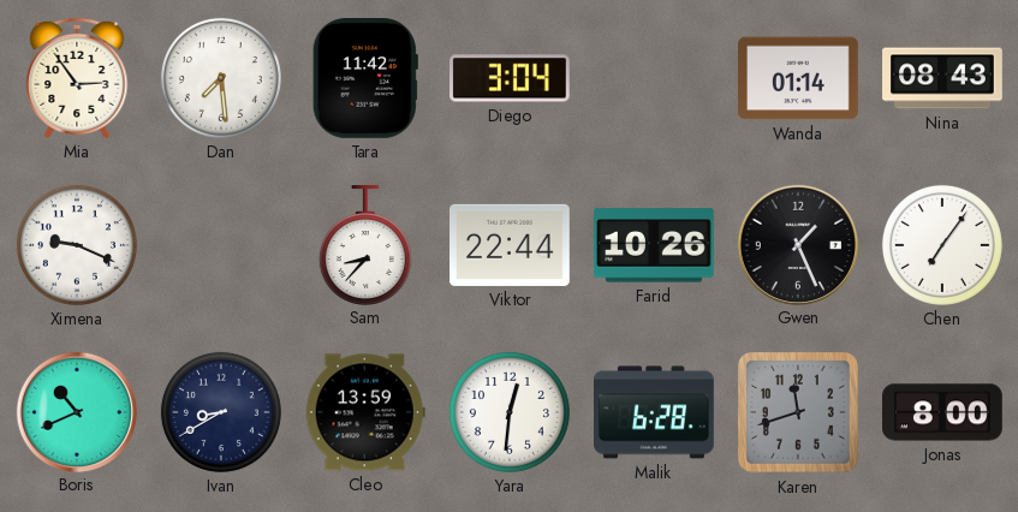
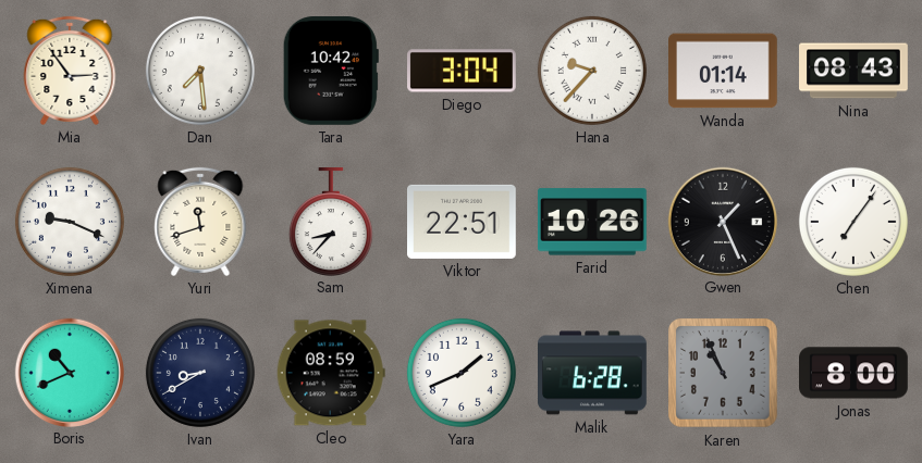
Tara: 11:42 -> 10:42
Hana: none -> 9:37
Yuri: none -> 11:42
Viktor: 22:44 -> 22:51
Cleo: 13:59 -> 08:59
Yara: 12:31 -> 1:41
Karen: 11:42 -> 10:56
